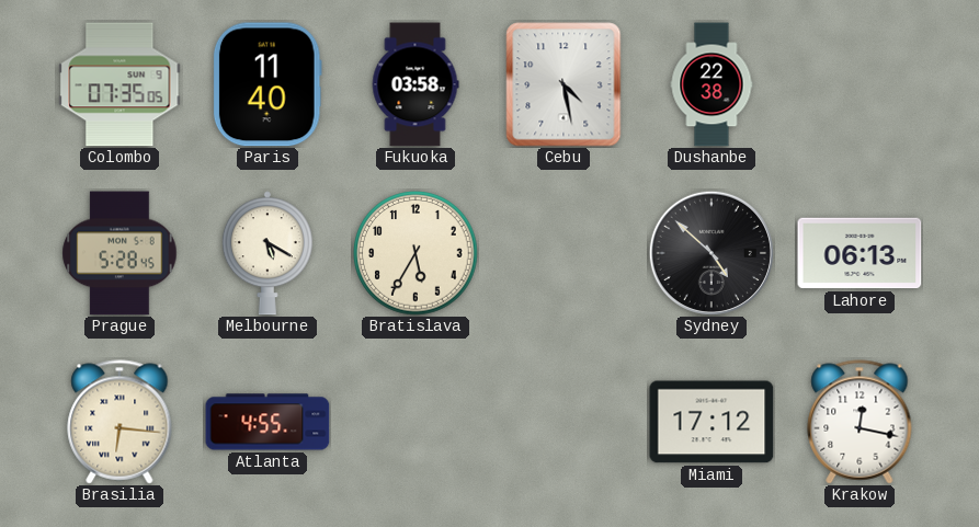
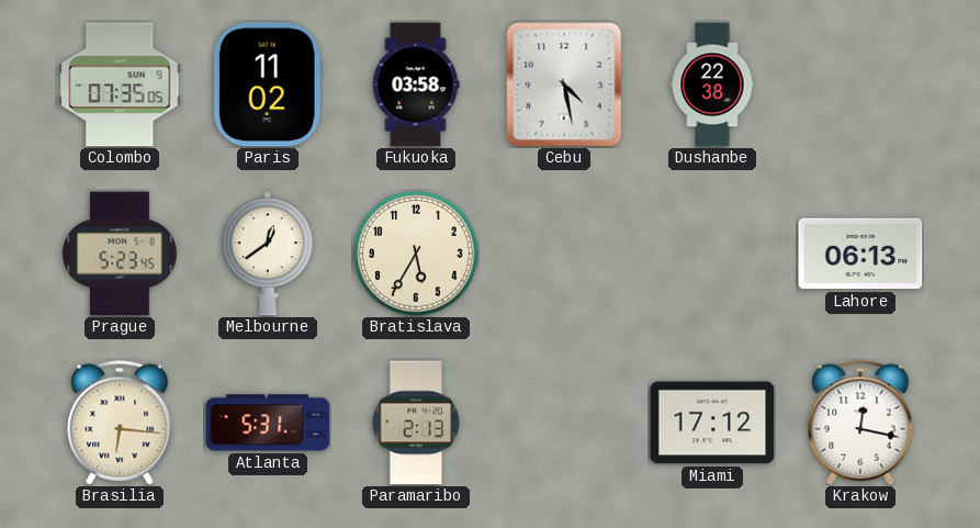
Paris: 11:40 -> 11:02
Prague: 5:28 -> 5:23
Melbourne: 5:20 -> 12:39
Sydney: 4:52 -> none
Atlanta: 4:55 -> 5:31
Paramaribo: none -> 2:13
